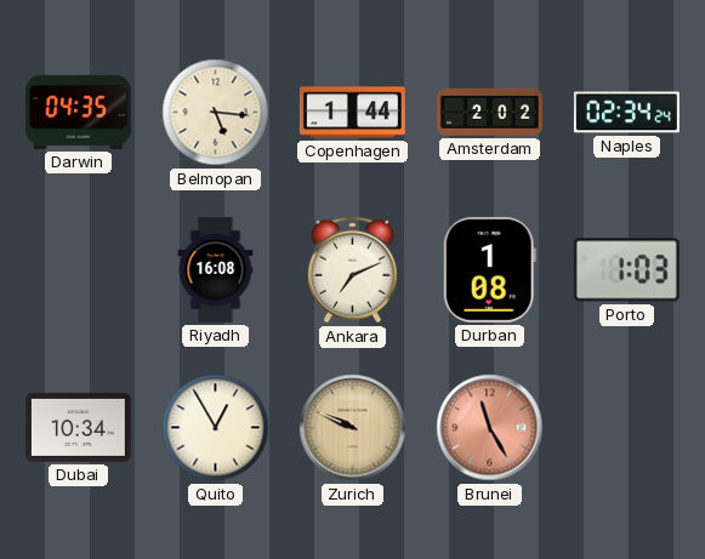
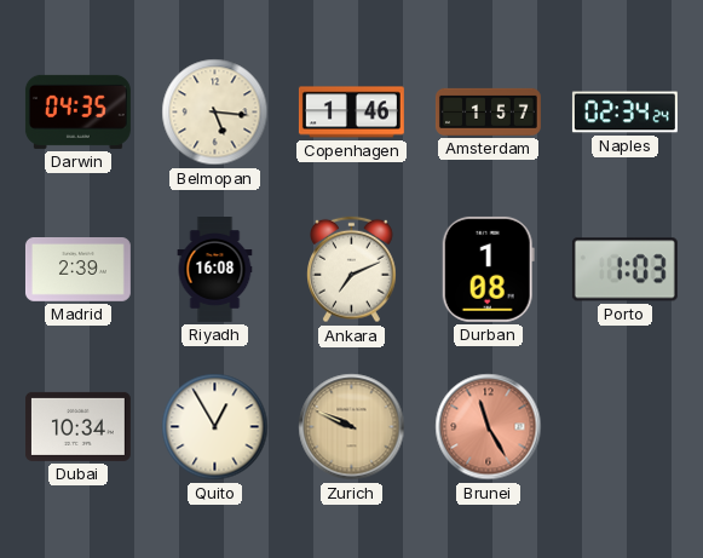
Copenhagen: 1:44 -> 1:46
Amsterdam: 2:02 -> 1:57
Madrid: none -> 2:39
